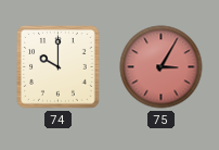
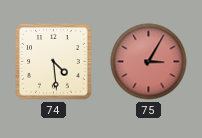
74: 10:00 -> 4:29
